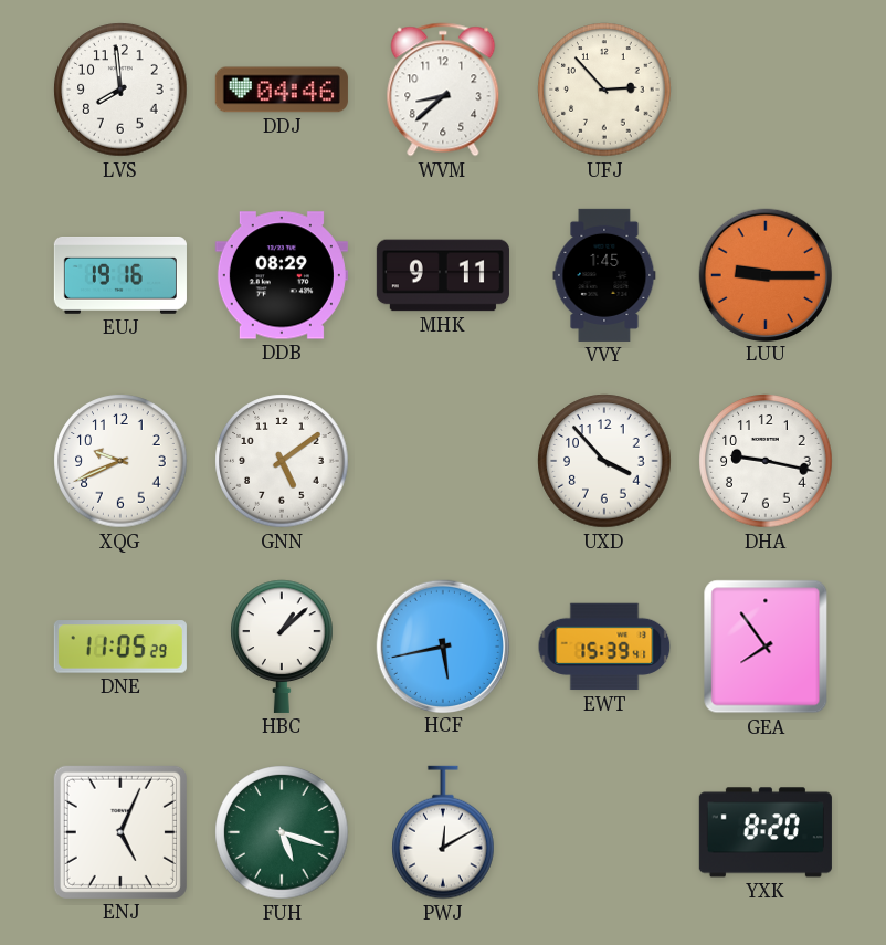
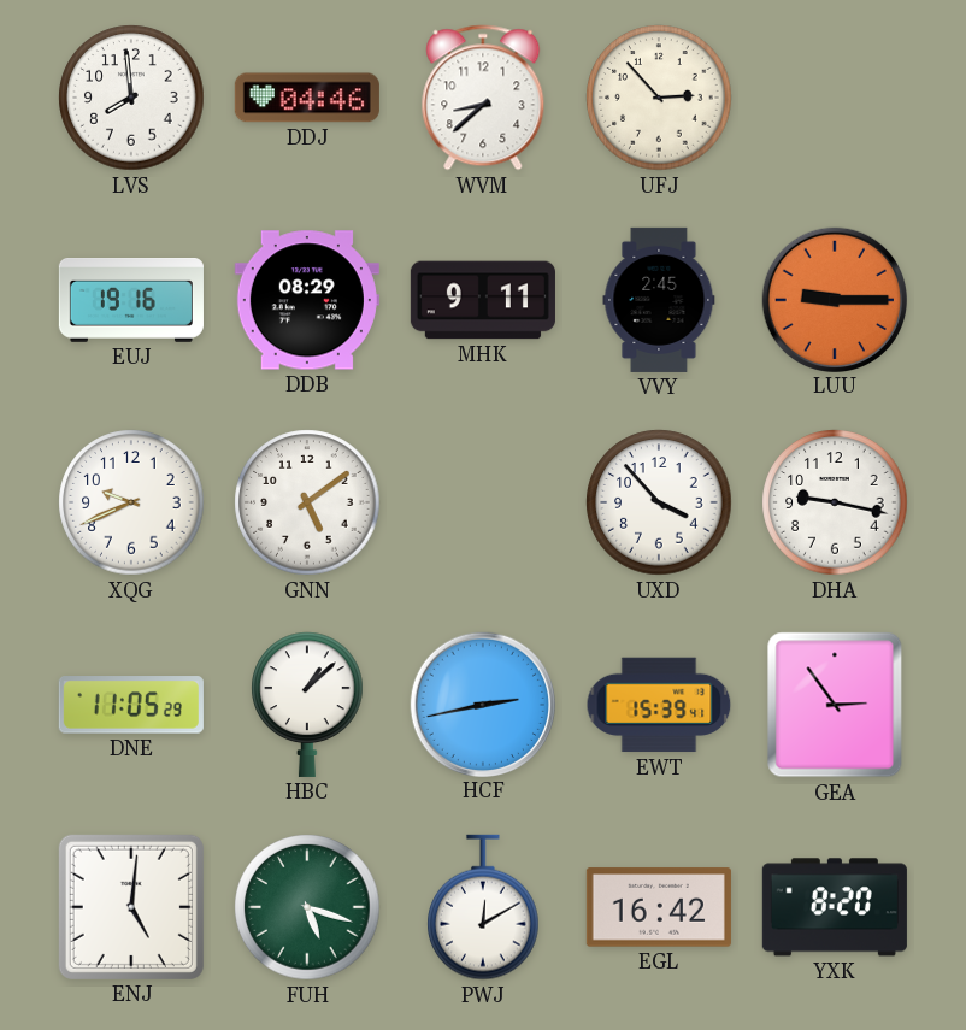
VVY: 1:45 -> 2:45
HCF: 5:43 -> 2:43
GEA: 7:54 -> 2:54
ENJ: 5:04 -> 5:01
EGL: none -> 16:42
